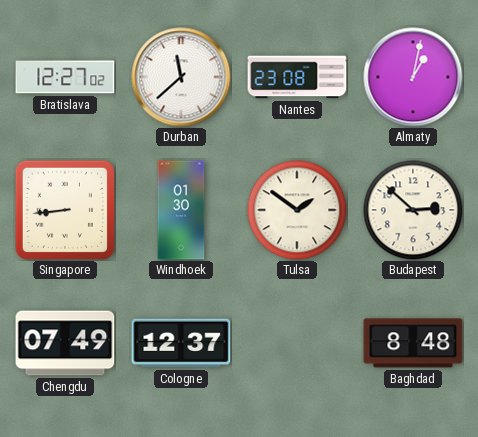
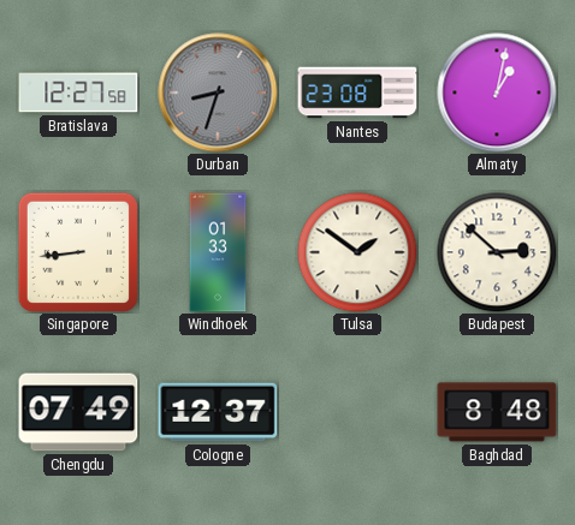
Bratislava: 12:27:02 -> 12:27:58
Durban: 11:38 -> 8:33
Durban dial: white -> grey
Windhoek: 01:30 -> 01:33
